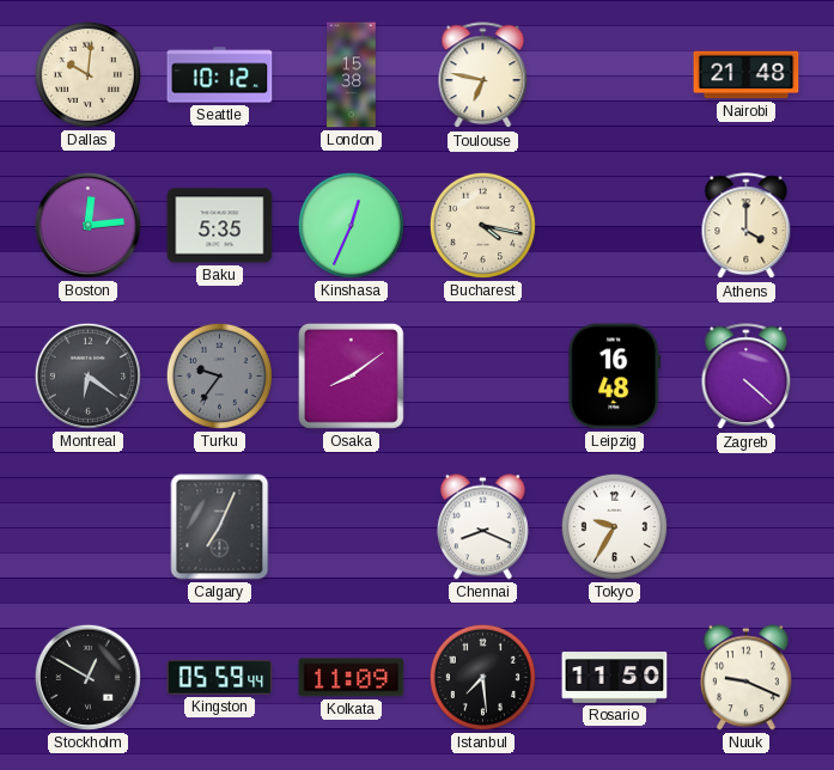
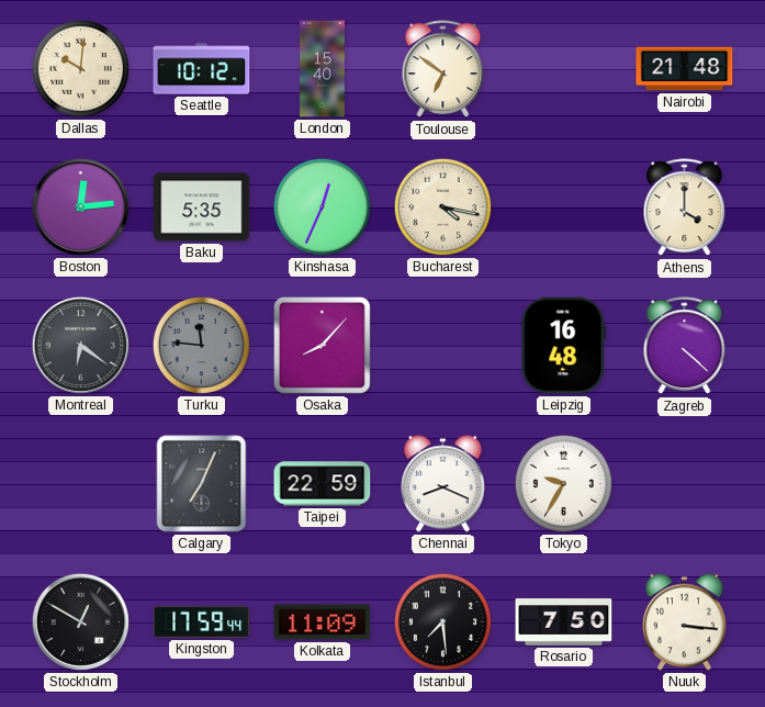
London: 15:38 -> 15:40
Toulouse: 6:47 -> 6:51
Turku: 9:36 -> 11:46
Osaka: 8:09 -> 8:07
Taipei: none -> 22:59
Kingston: 05:59 -> 17:59
Rosario: 11:50 -> 7:50
Nuuk: 9:19 -> 3:16
